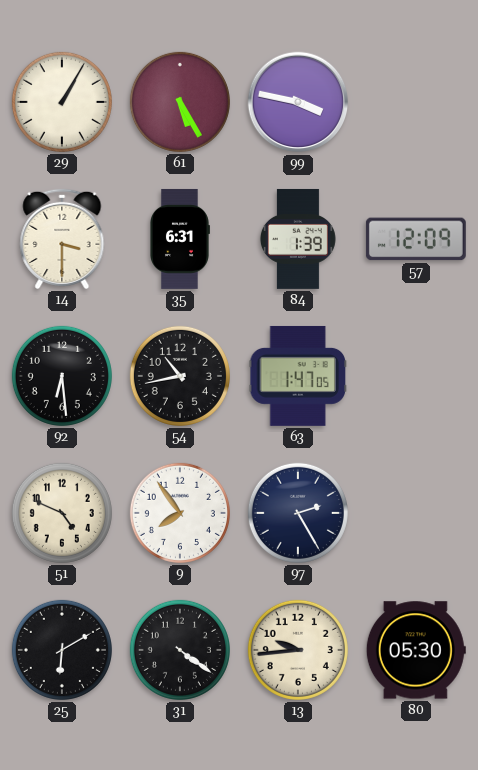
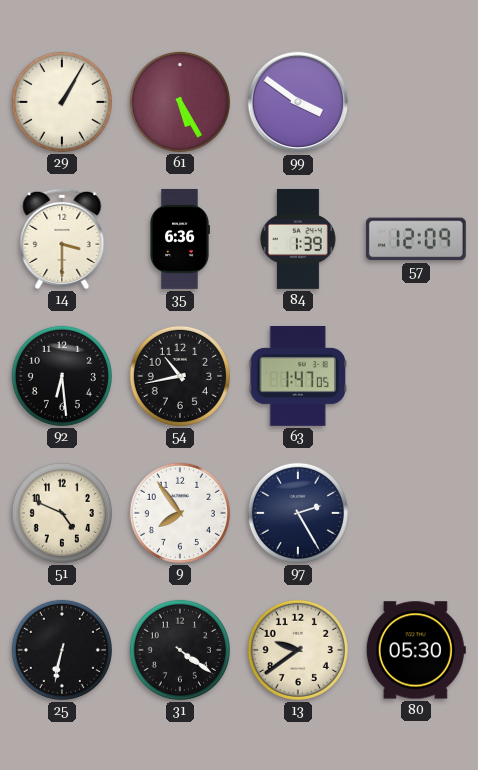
99: 3:47 -> 3:51
35: 6:31 -> 6:36
25: 6:10 -> 6:32
13: 9:44 -> 9:39
